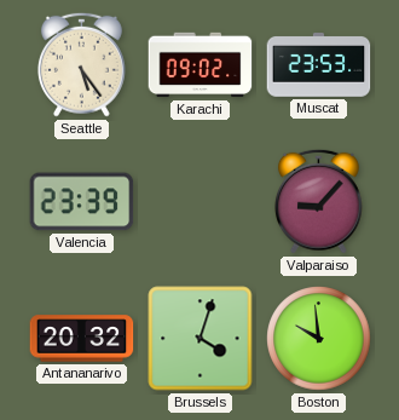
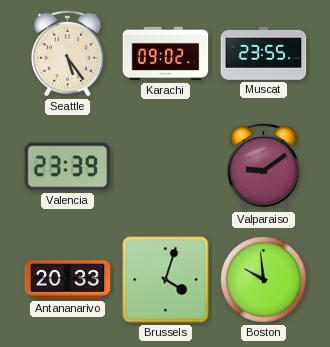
Muscat: 23:53 -> 23:55
Valparaiso: 9:07 -> 9:09
Antananarivo: 20:32 -> 20:33
